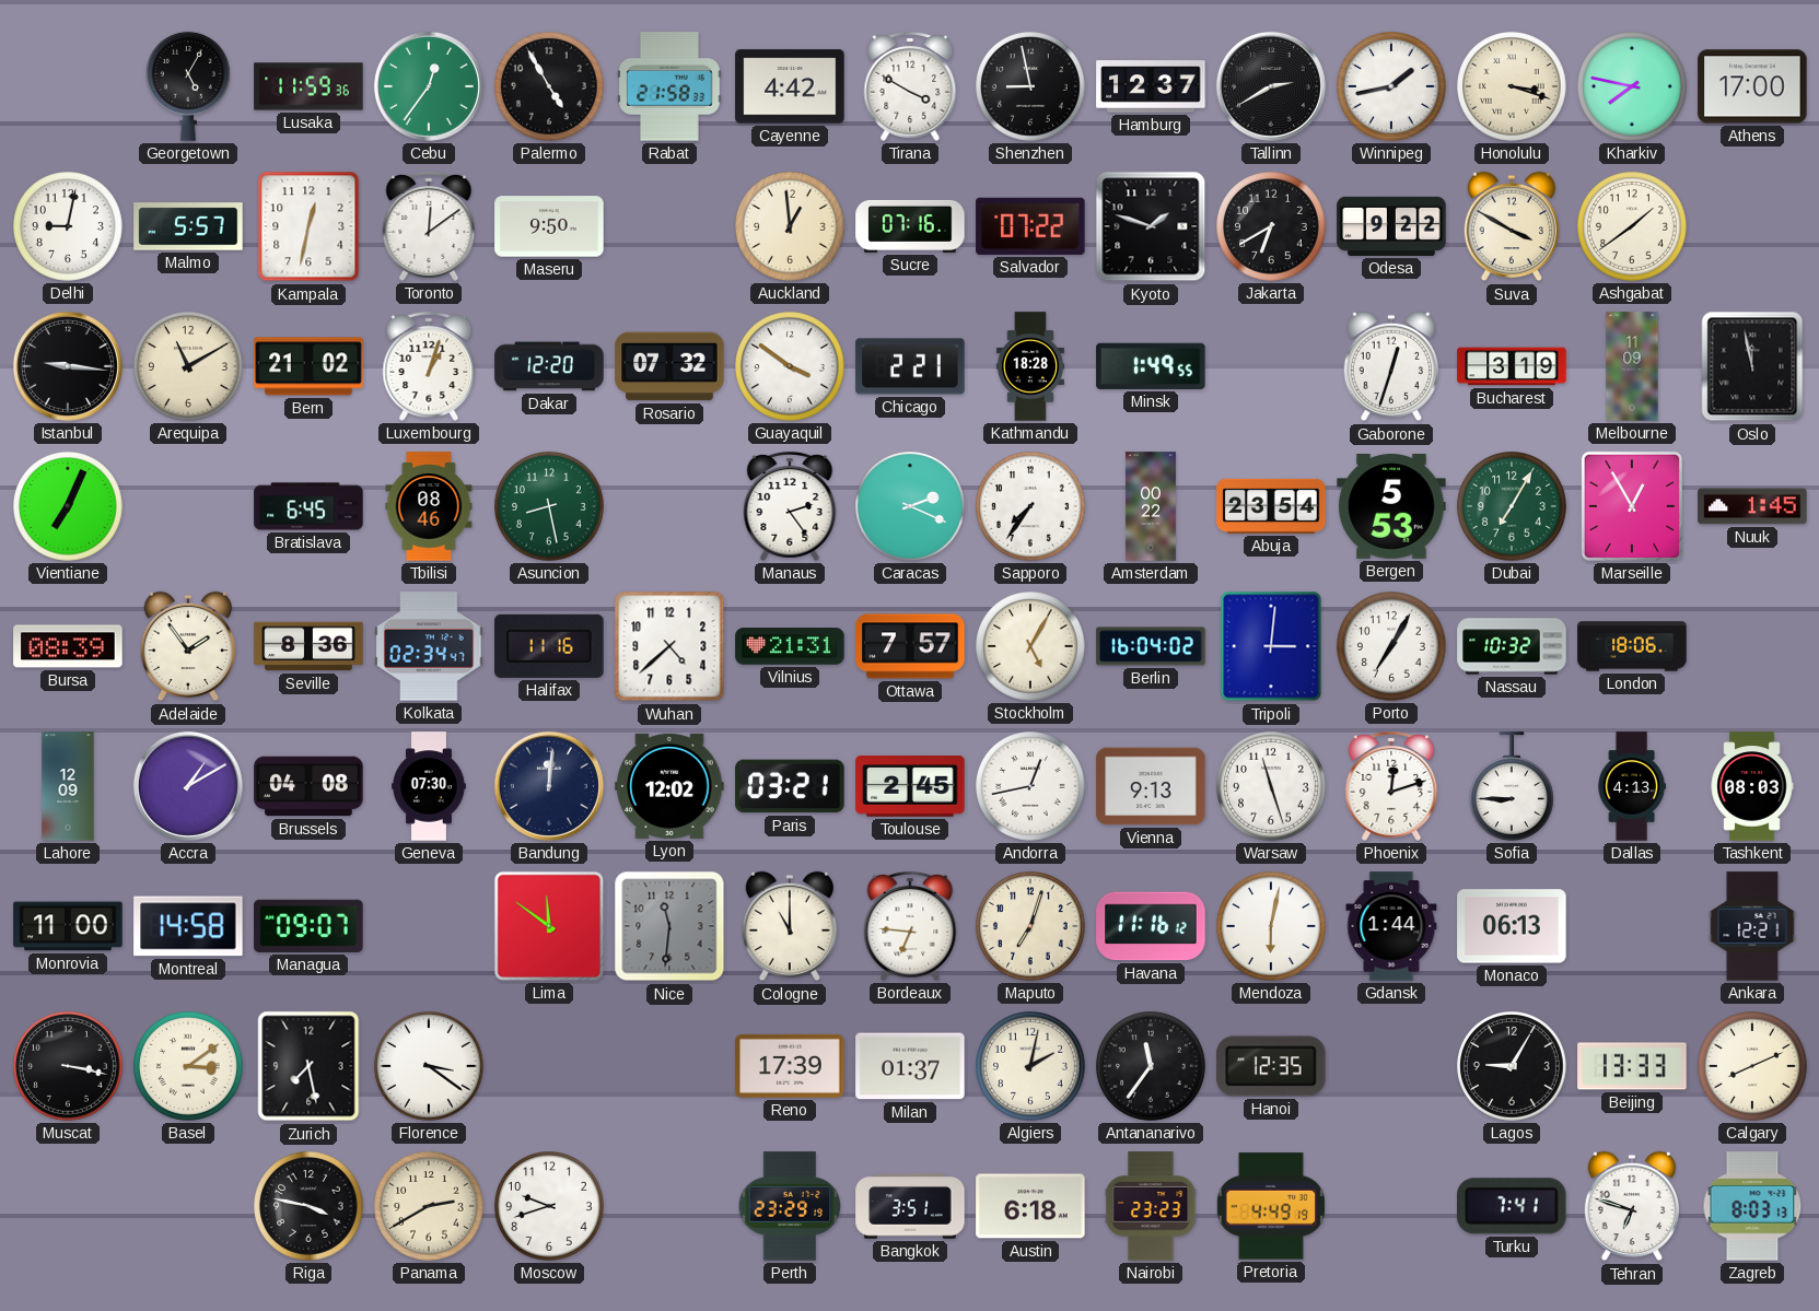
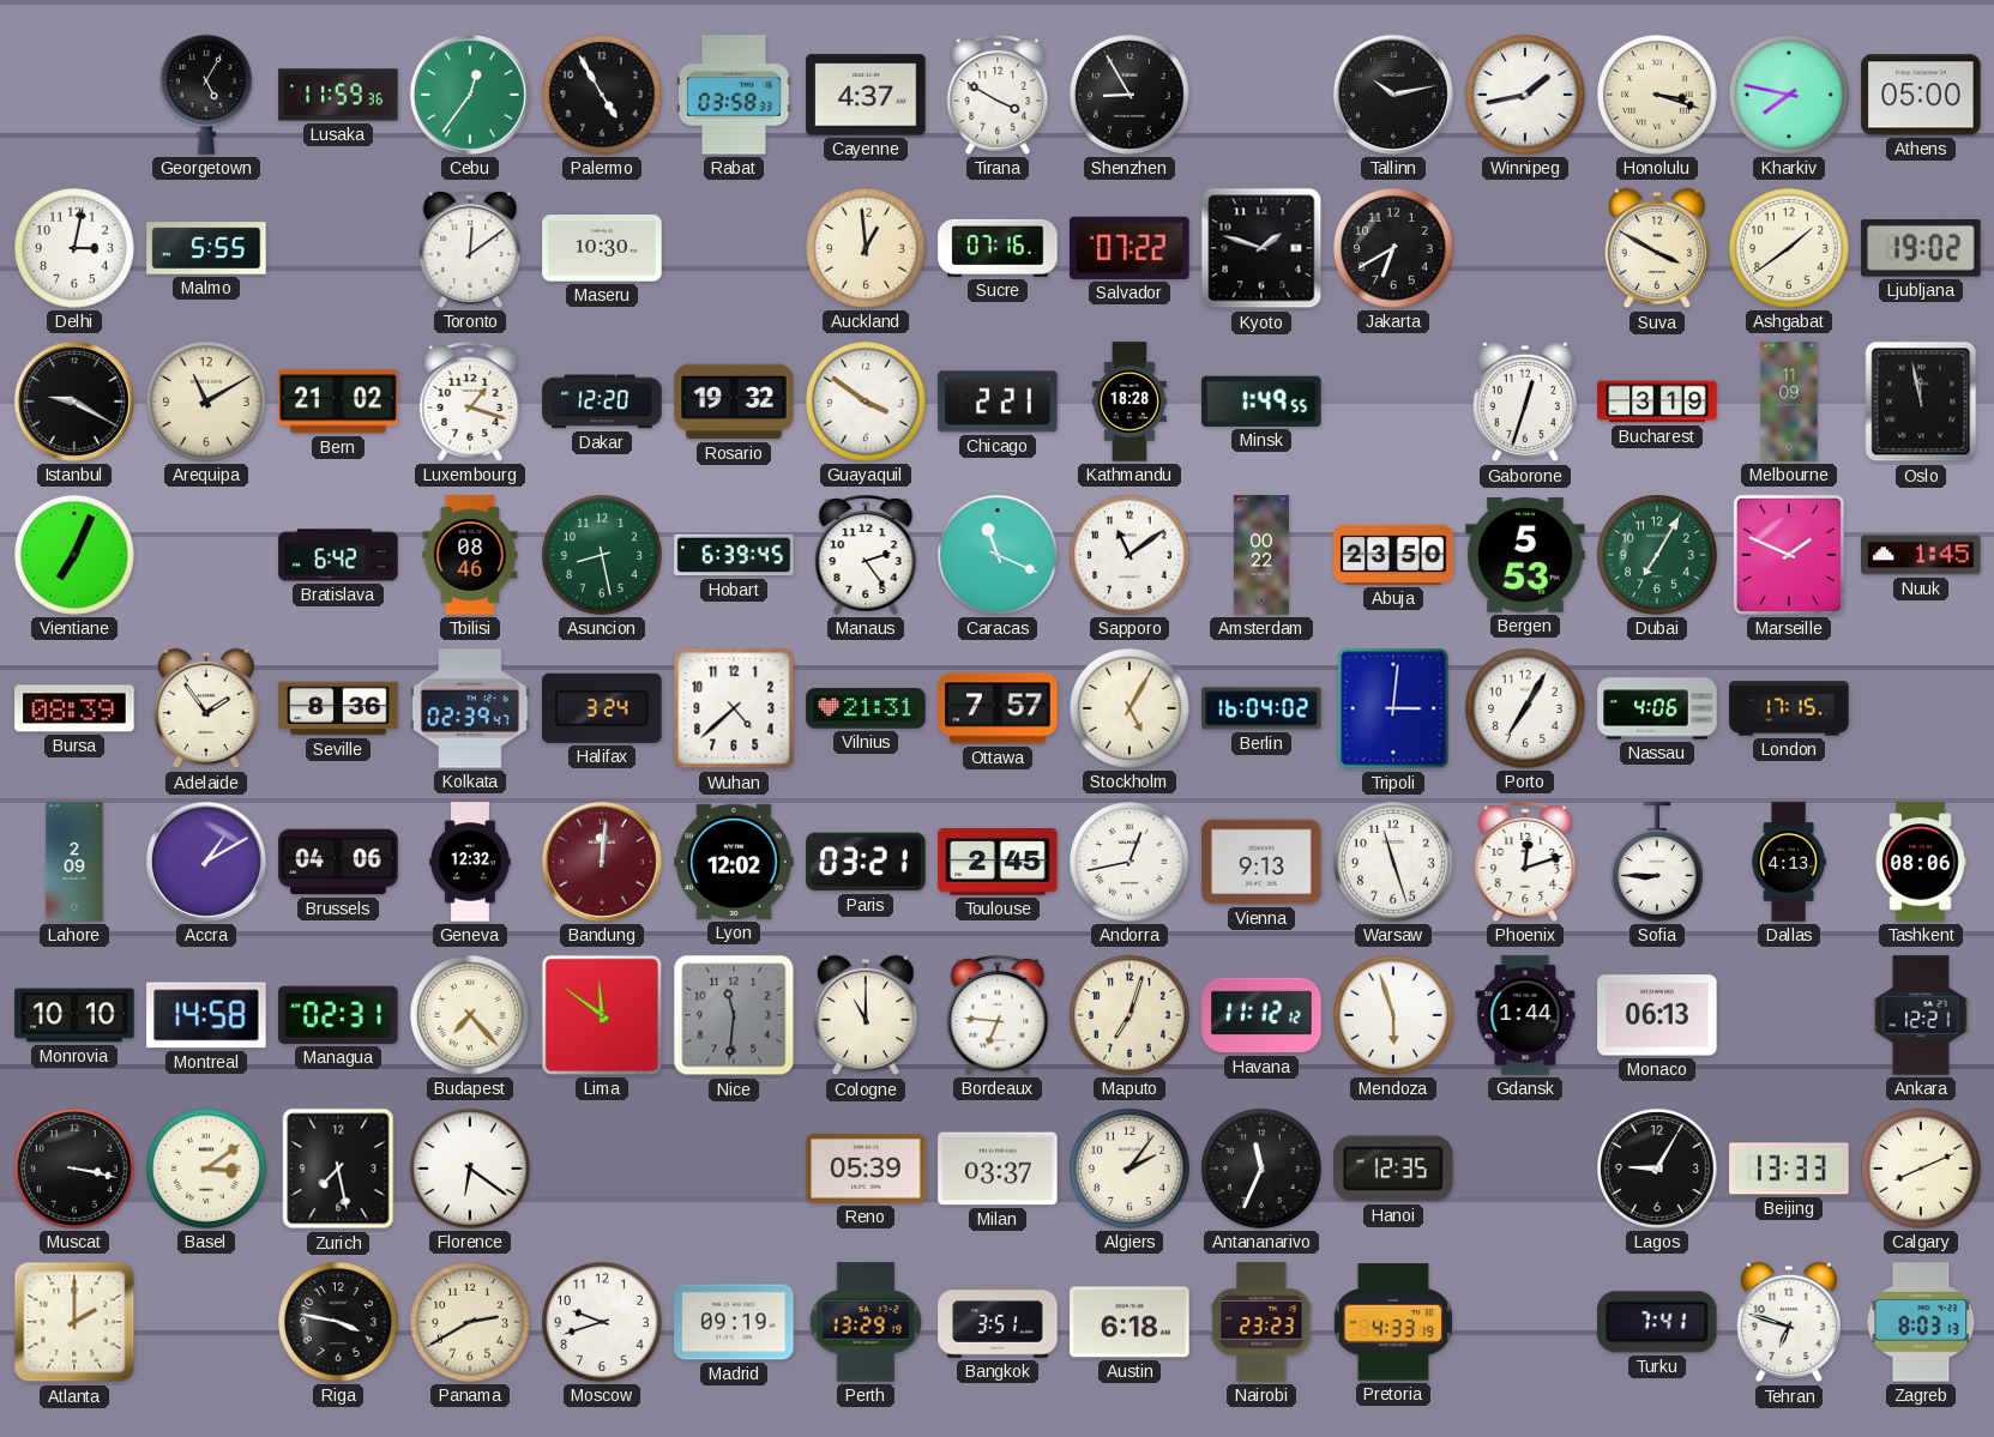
Rabat: 21:58 -> 03:58
Cayenne: 4:42 -> 4:37
Shenzhen: 8:58 -> 8:55
Hamburg: 12:37 -> none
Tallinn: 2:40 -> 10:13
Athens: 17:00 -> 05:00
Delhi: 9:02 -> 3:02
Malmo: 5:57 -> 5:55
Kampala: 12:32 -> none
Maseru: 9:50 -> 10:30
Odesa: 9:22 -> none
Ljubljana: none -> 19:02
Istanbul: 9:16 -> 9:20
Luxembourg: 1:03 -> 1:18
Rosario: 07:32 -> 19:32
Bratislava: 6:45 -> 6:42
Hobart: none -> 6:39
Caracas: 2:19 -> 11:19
Sapporo: 7:36 -> 11:09
Abuja: 23:54 -> 23:50
Marseille: 12:55 -> 1:49
Kolkata: 02:34 -> 02:39
Halifax: 11:16 -> 3:24
Nassau: 10:32 -> 4:06
London: 18:06 -> 17:15
Lahore: 12:09 -> 2:09
Brussels: 04:08 -> 04:06
Geneva: 07:30 -> 12:32
Bandung dial: navy -> burgundy
Tashkent: 08:03 -> 08:06
Monrovia: 11:00 -> 10:10
Managua: 09:07 -> 02:31
Budapest: none -> 7:23
Havana: 11:16 -> 11:12
Mendoza: 6:02 -> 5:57
Florence: 3:21 -> 6:21
Reno: 17:39 -> 05:39
Milan: 01:37 -> 03:37
Algiers: 2:02 -> 2:06
Antananarivo: 11:36 -> 11:34
Atlanta: none -> 2:00
Madrid: none -> 09:19
Perth: 23:29 -> 13:29
Pretoria: 4:49 -> 4:33
